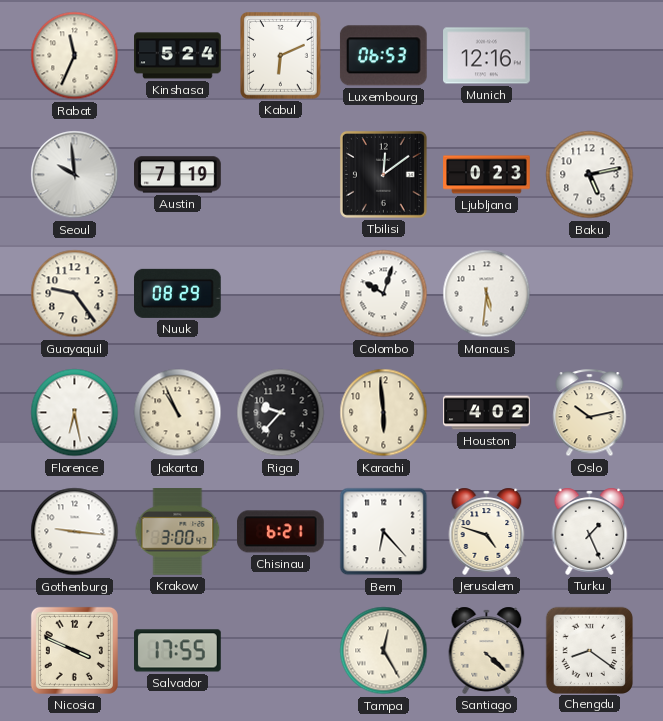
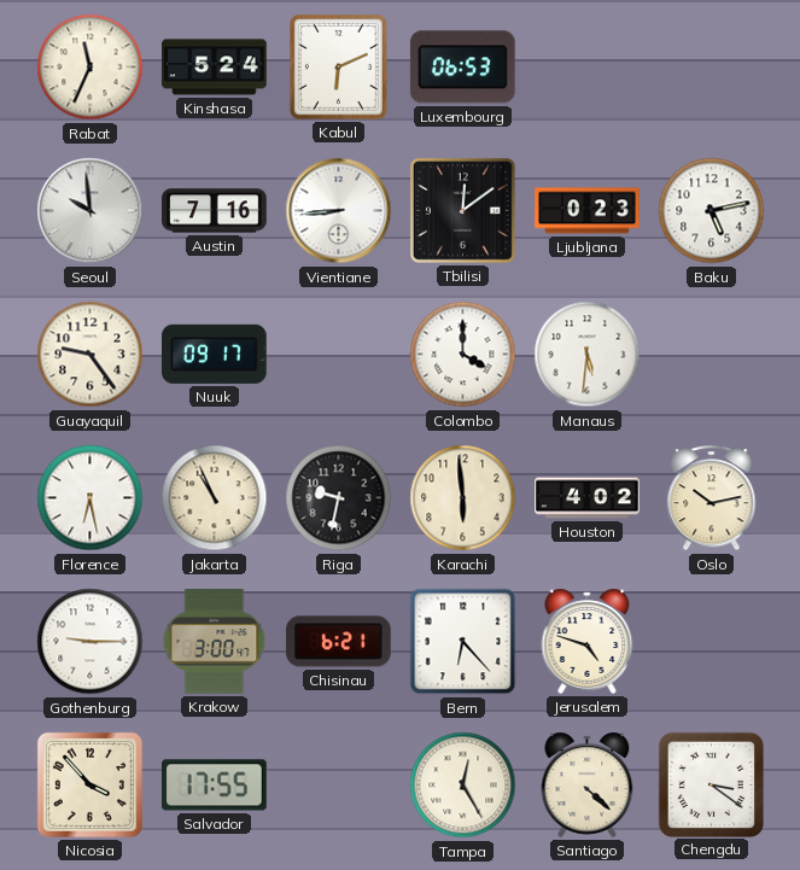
Munich: 12:16 -> none
Austin: 7:19 -> 7:16
Vientiane: none -> 8:44
Nuuk: 08:29 -> 09:17
Colombo: 10:03 -> 4:00
Riga: 9:37 -> 9:32
Gothenburg: 9:16 -> 9:15
Turku: 1:26 -> none
Nicosia: 3:49 -> 3:53
Chengdu: 8:21 -> 3:21
